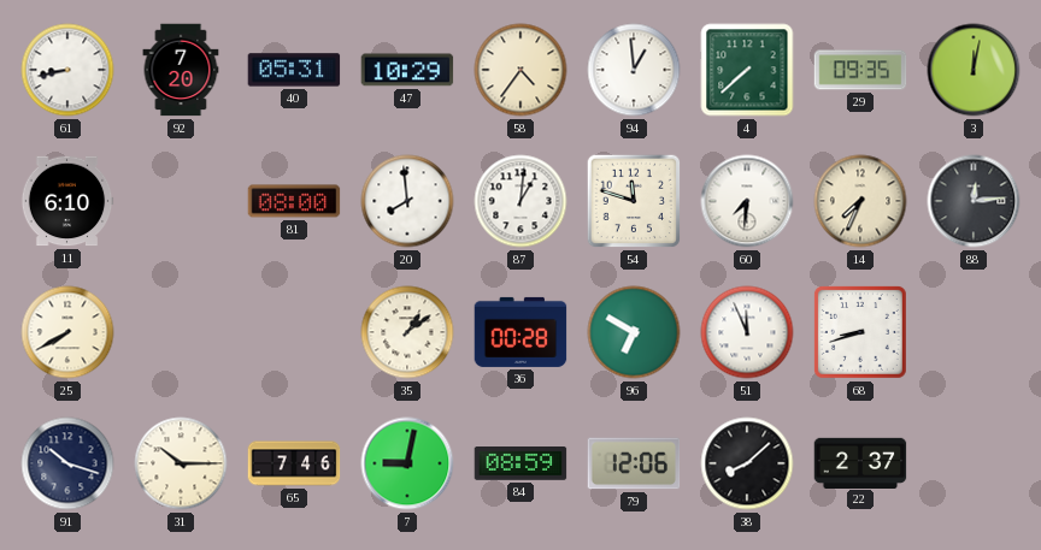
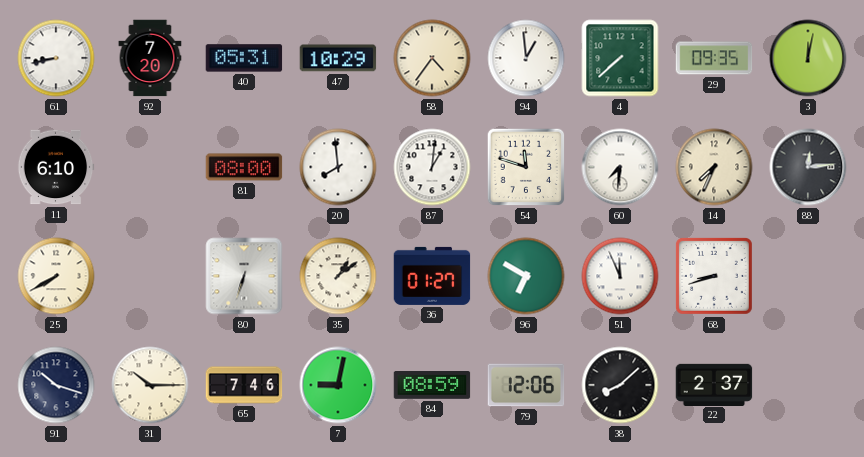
80: none -> 6:33
36: 00:28 -> 01:27
